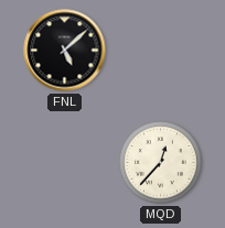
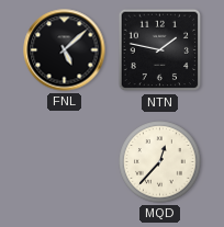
NTN: none -> 1:47
